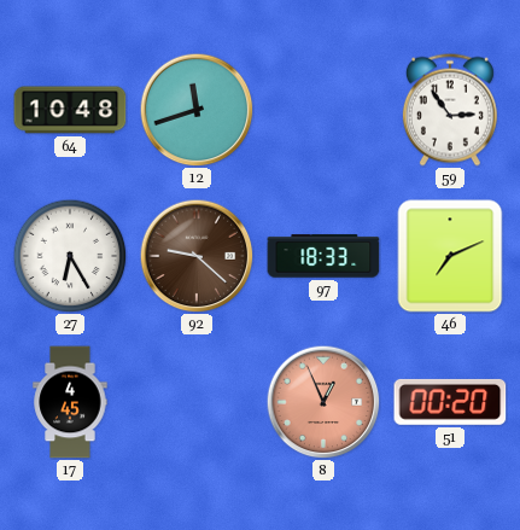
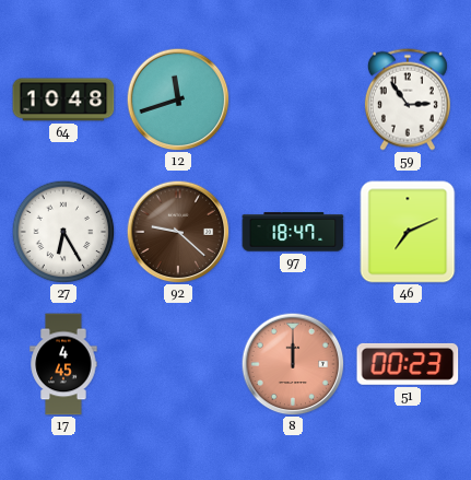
97: 18:33 -> 18:47
8: 12:56 -> 12:00
51: 00:20 -> 00:23
